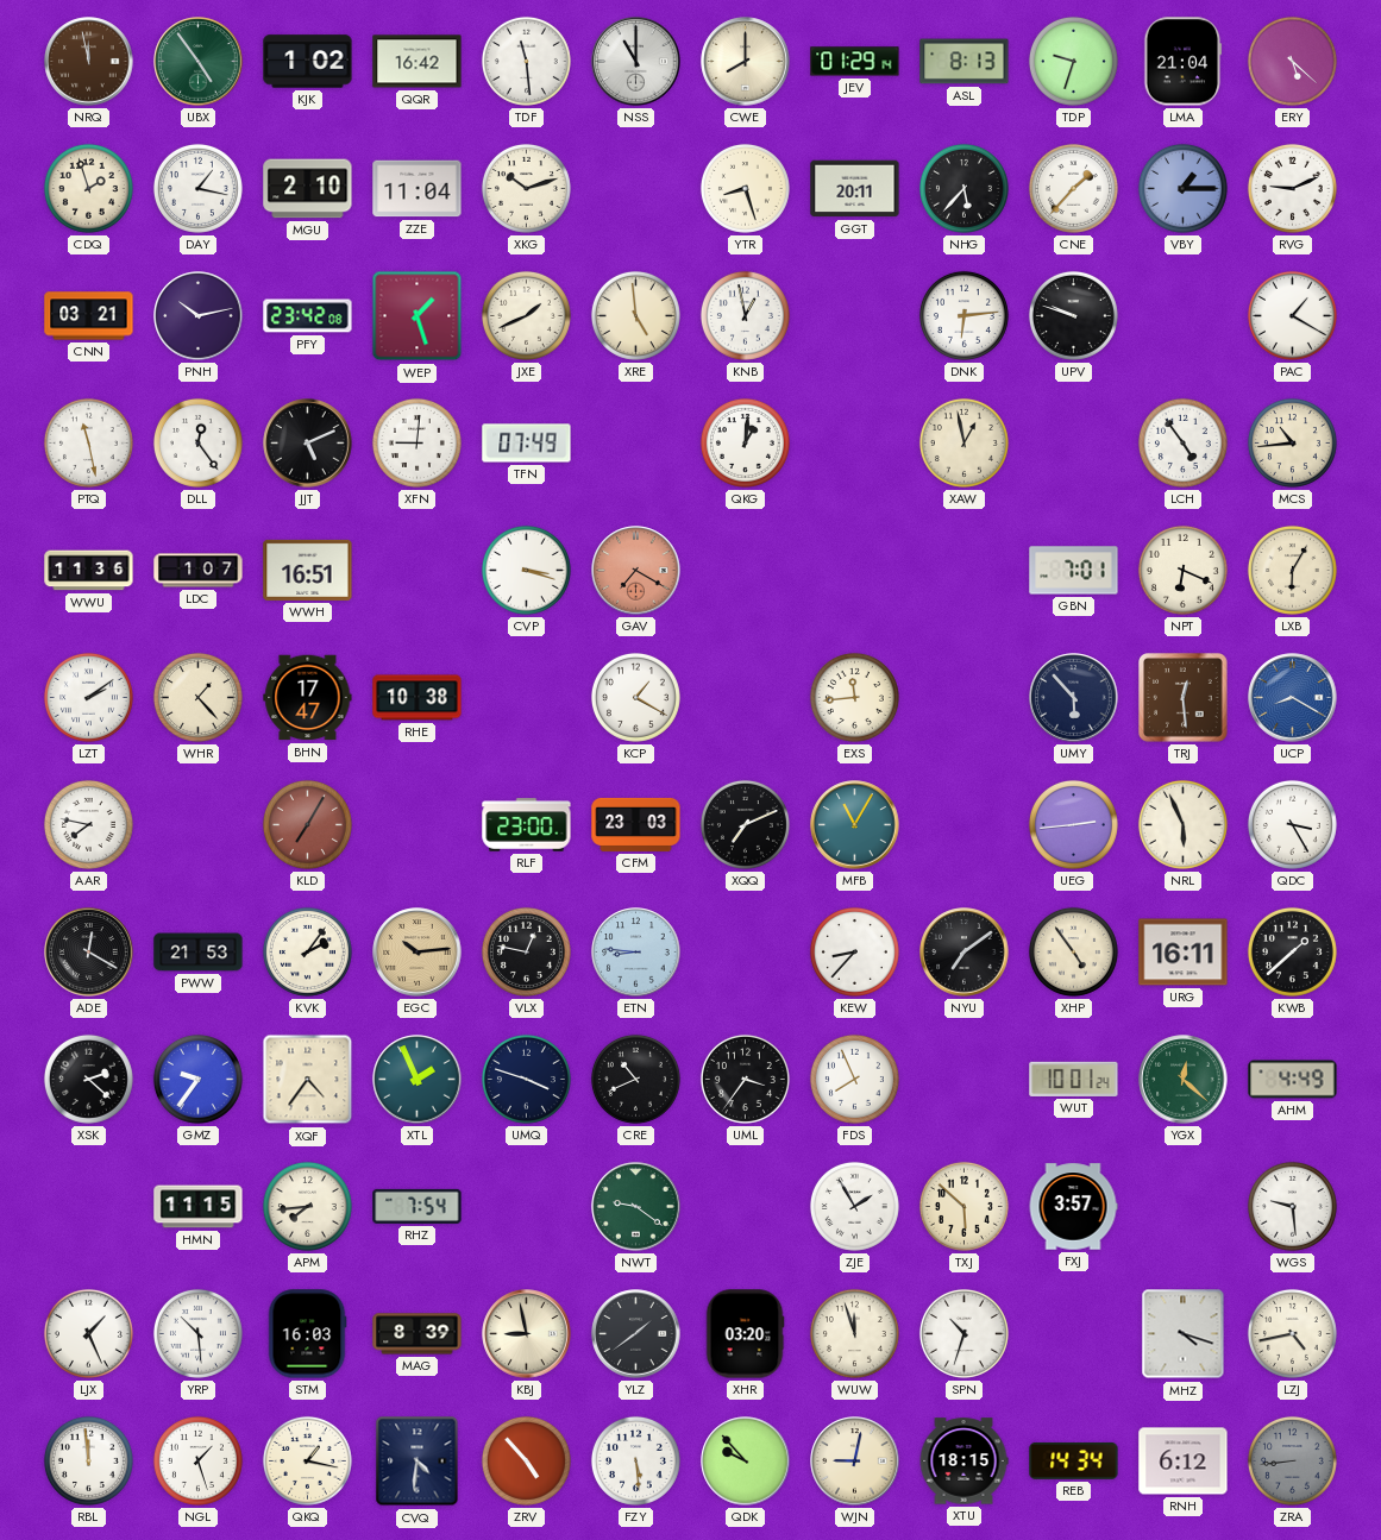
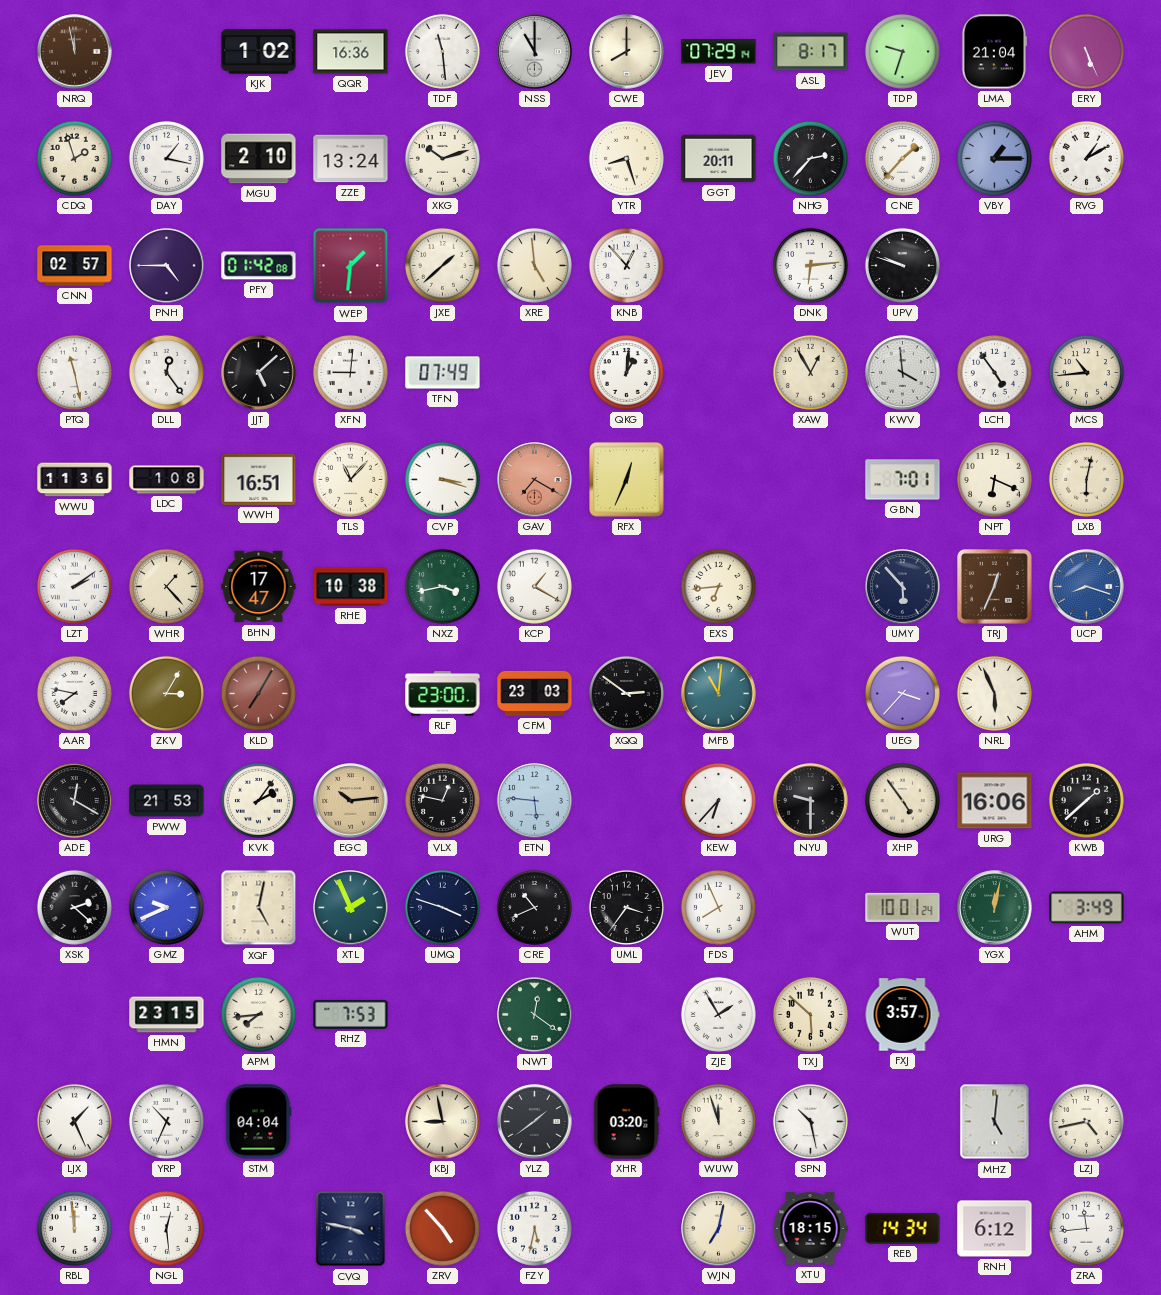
UBX: 4:54 -> none
QQR: 16:42 -> 16:36
JEV: 01:29 -> 07:29
ASL: 8:13 -> 8:17
ERY: 5:22 -> 5:26
ZZE: 11:04 -> 13:24
NHG: 5:37 -> 2:37
RVG: 9:11 -> 1:10
CNN: 03:21 -> 02:57
PNH: 10:13 -> 4:45
PFY: 23:42 -> 01:42
WEP: 1:27 -> 1:31
JXE: 1:41 -> 1:38
KNB: 12:58 -> 12:53
PAC: 1:20 -> none
JJT: 5:11 -> 5:08
XAW: 12:58 -> 12:55
KWV: none -> 3:59
LDC: 1:07 -> 1:08
TLS: none -> 11:07
RFX: none -> 12:34
LXB: 6:05 -> 6:02
NXZ: none -> 3:43
EXS: 11:44 -> 6:44
TRJ: 12:29 -> 12:34
UCP: 8:20 -> 8:18
ZKV: none -> 3:05
XQQ: 7:11 -> 2:51
MFB: 11:05 -> 11:01
UEG: 2:44 -> 3:37
QDC: 3:25 -> none
ETN: 8:46 -> 5:46
KEW: 8:37 -> 6:37
NYU: 7:09 -> 9:30
URG: 16:11 -> 16:06
GMZ: 9:36 -> 9:41
XQF: 4:36 -> 5:02
YGX: 12:22 -> 12:02
AHM: 4:49 -> 3:49
HMN: 11:15 -> 23:15
RHZ: 7:54 -> 7:53
NWT: 9:21 -> 12:21
WGS: 9:29 -> none
YRP: 10:29 -> 10:34
STM: 16:03 -> 04:04
MAG: 8:39 -> none
SPN: 10:33 -> 10:28
MHZ: 4:18 -> 5:01
NGL: 1:27 -> 12:29
QKQ: 1:17 -> none
CVQ: 4:31 -> 3:47
FZY: 5:29 -> 5:32
QDK: 9:53 -> none
WJN: 9:02 -> 7:02
ZRA: 8:44 -> 11:44
ZRA dial: grey -> white
